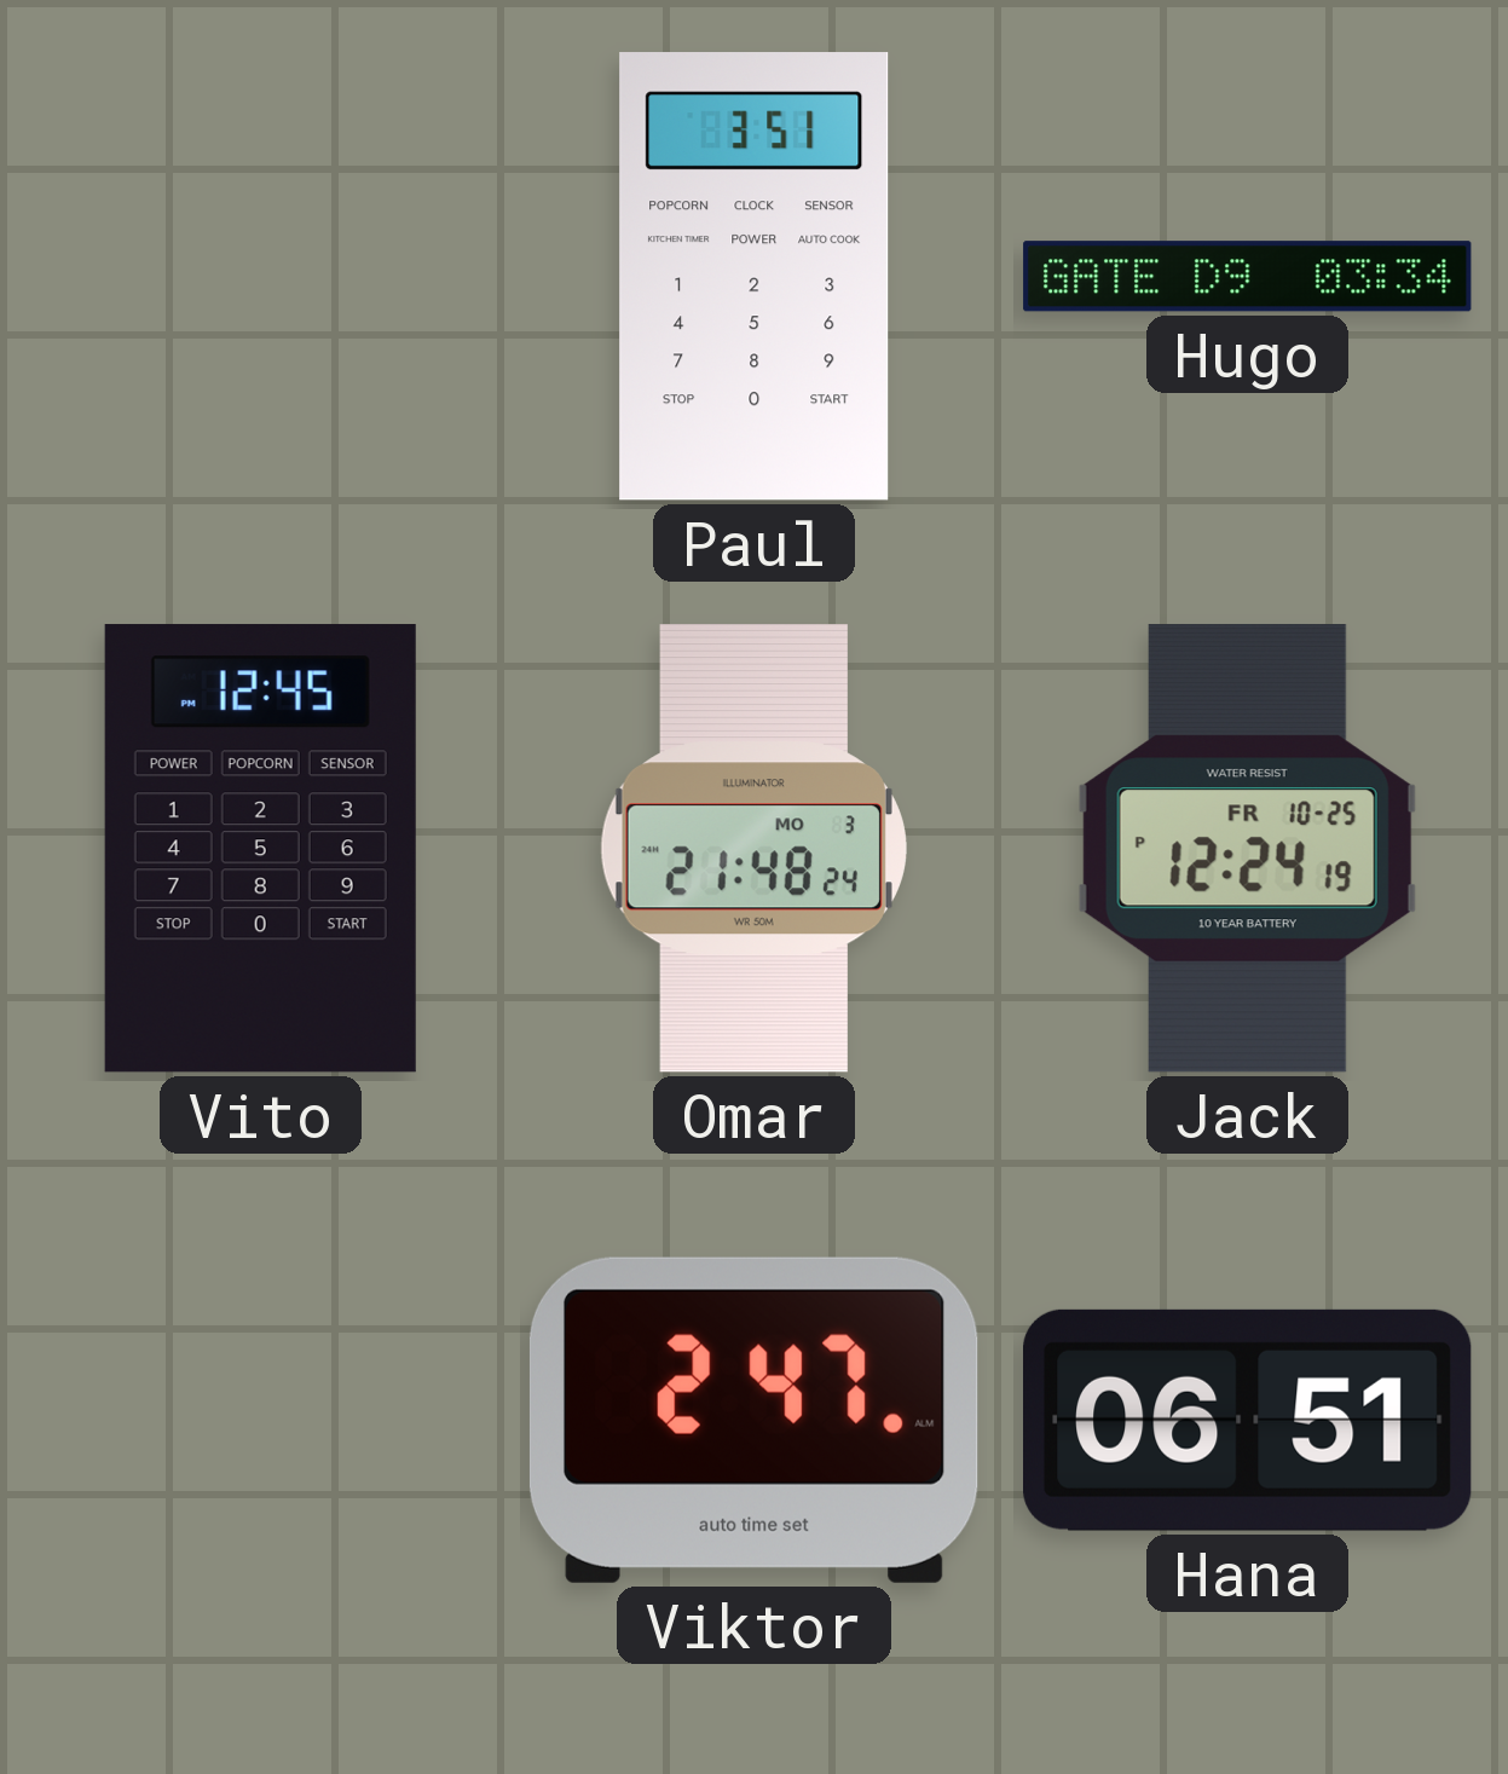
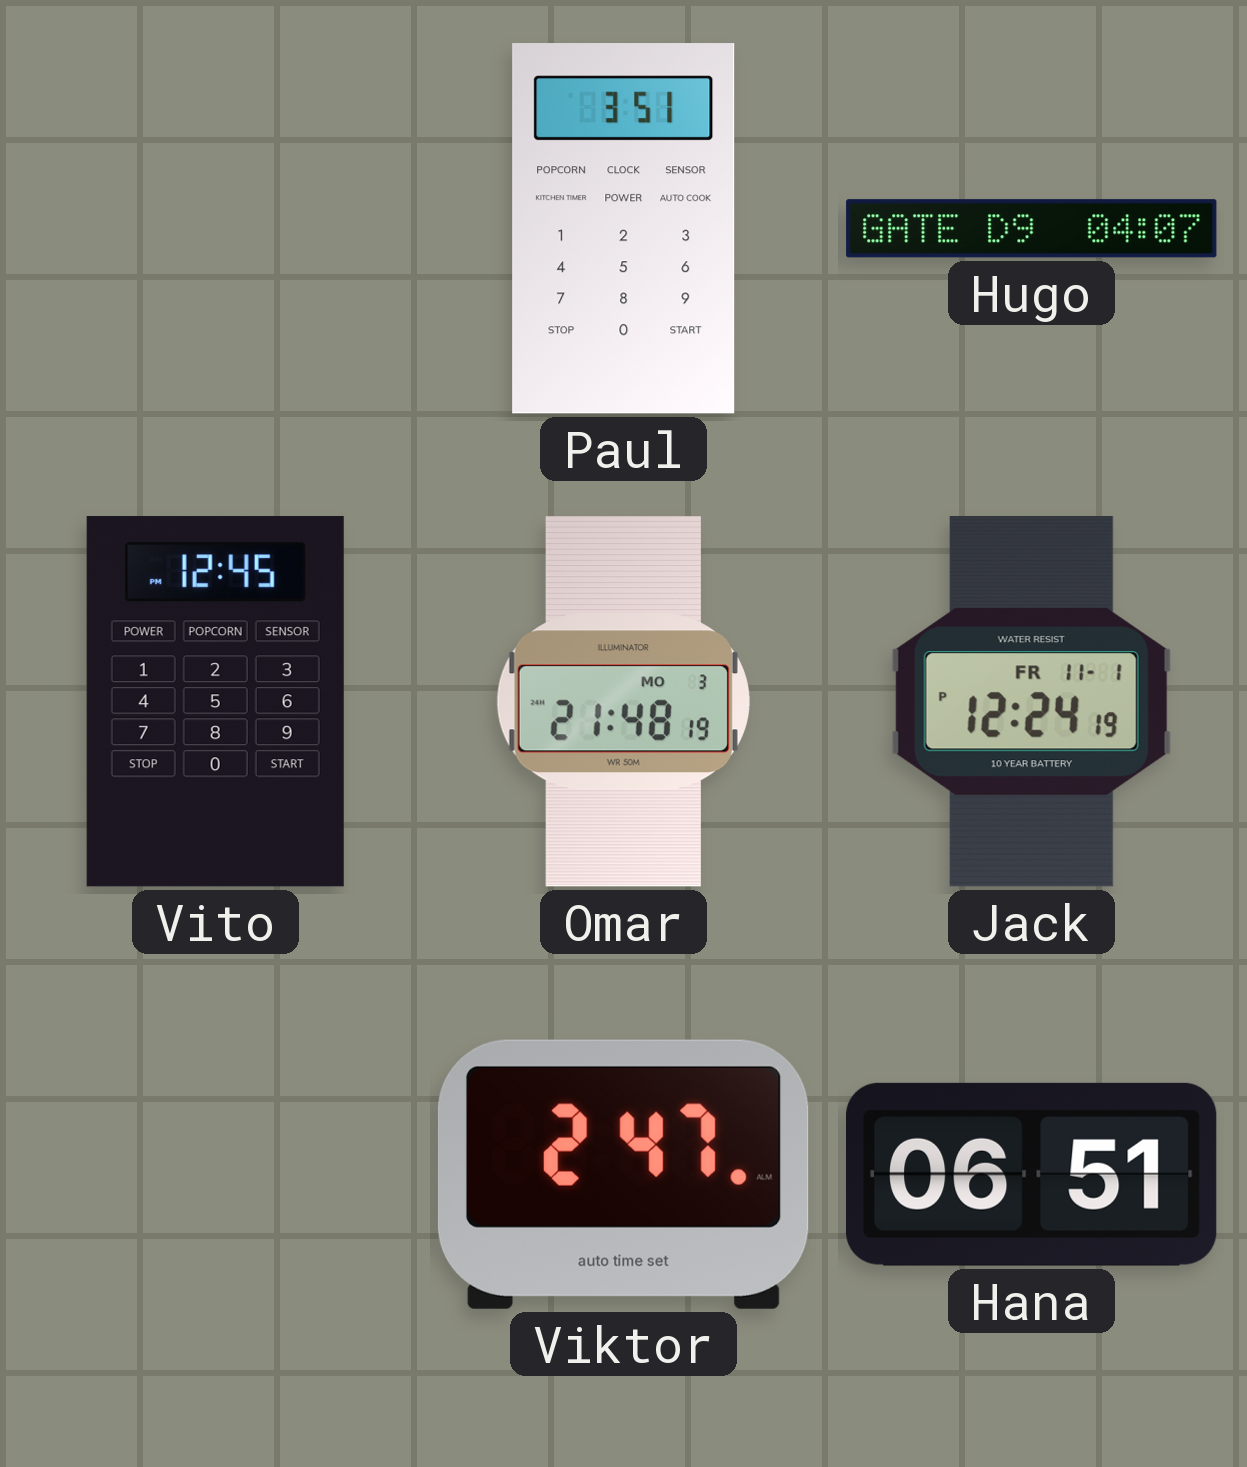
Hugo: 03:34 -> 04:07
Omar: 21:48:24 -> 21:48:19
Jack date: FR 10-25 -> FR 11-1
